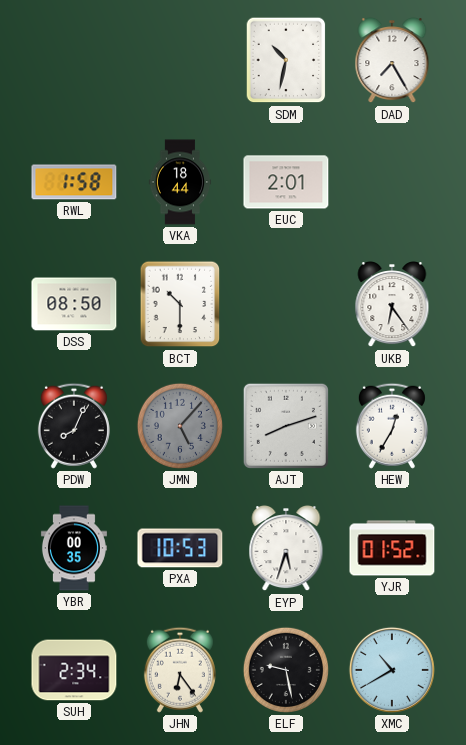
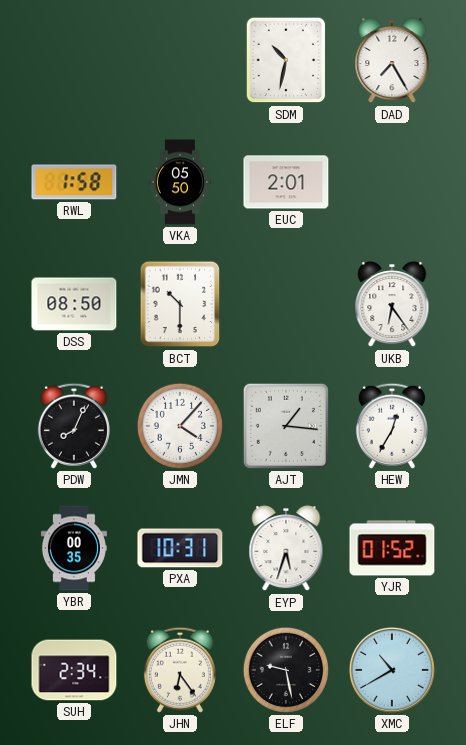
VKA: 18:44 -> 05:50
JMN: 5:07 -> 4:07
JMN dial: grey -> white
AJT: 8:12 -> 1:16
PXA: 10:53 -> 10:31
